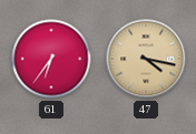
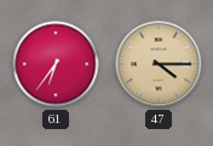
47: 4:17 -> 4:15
